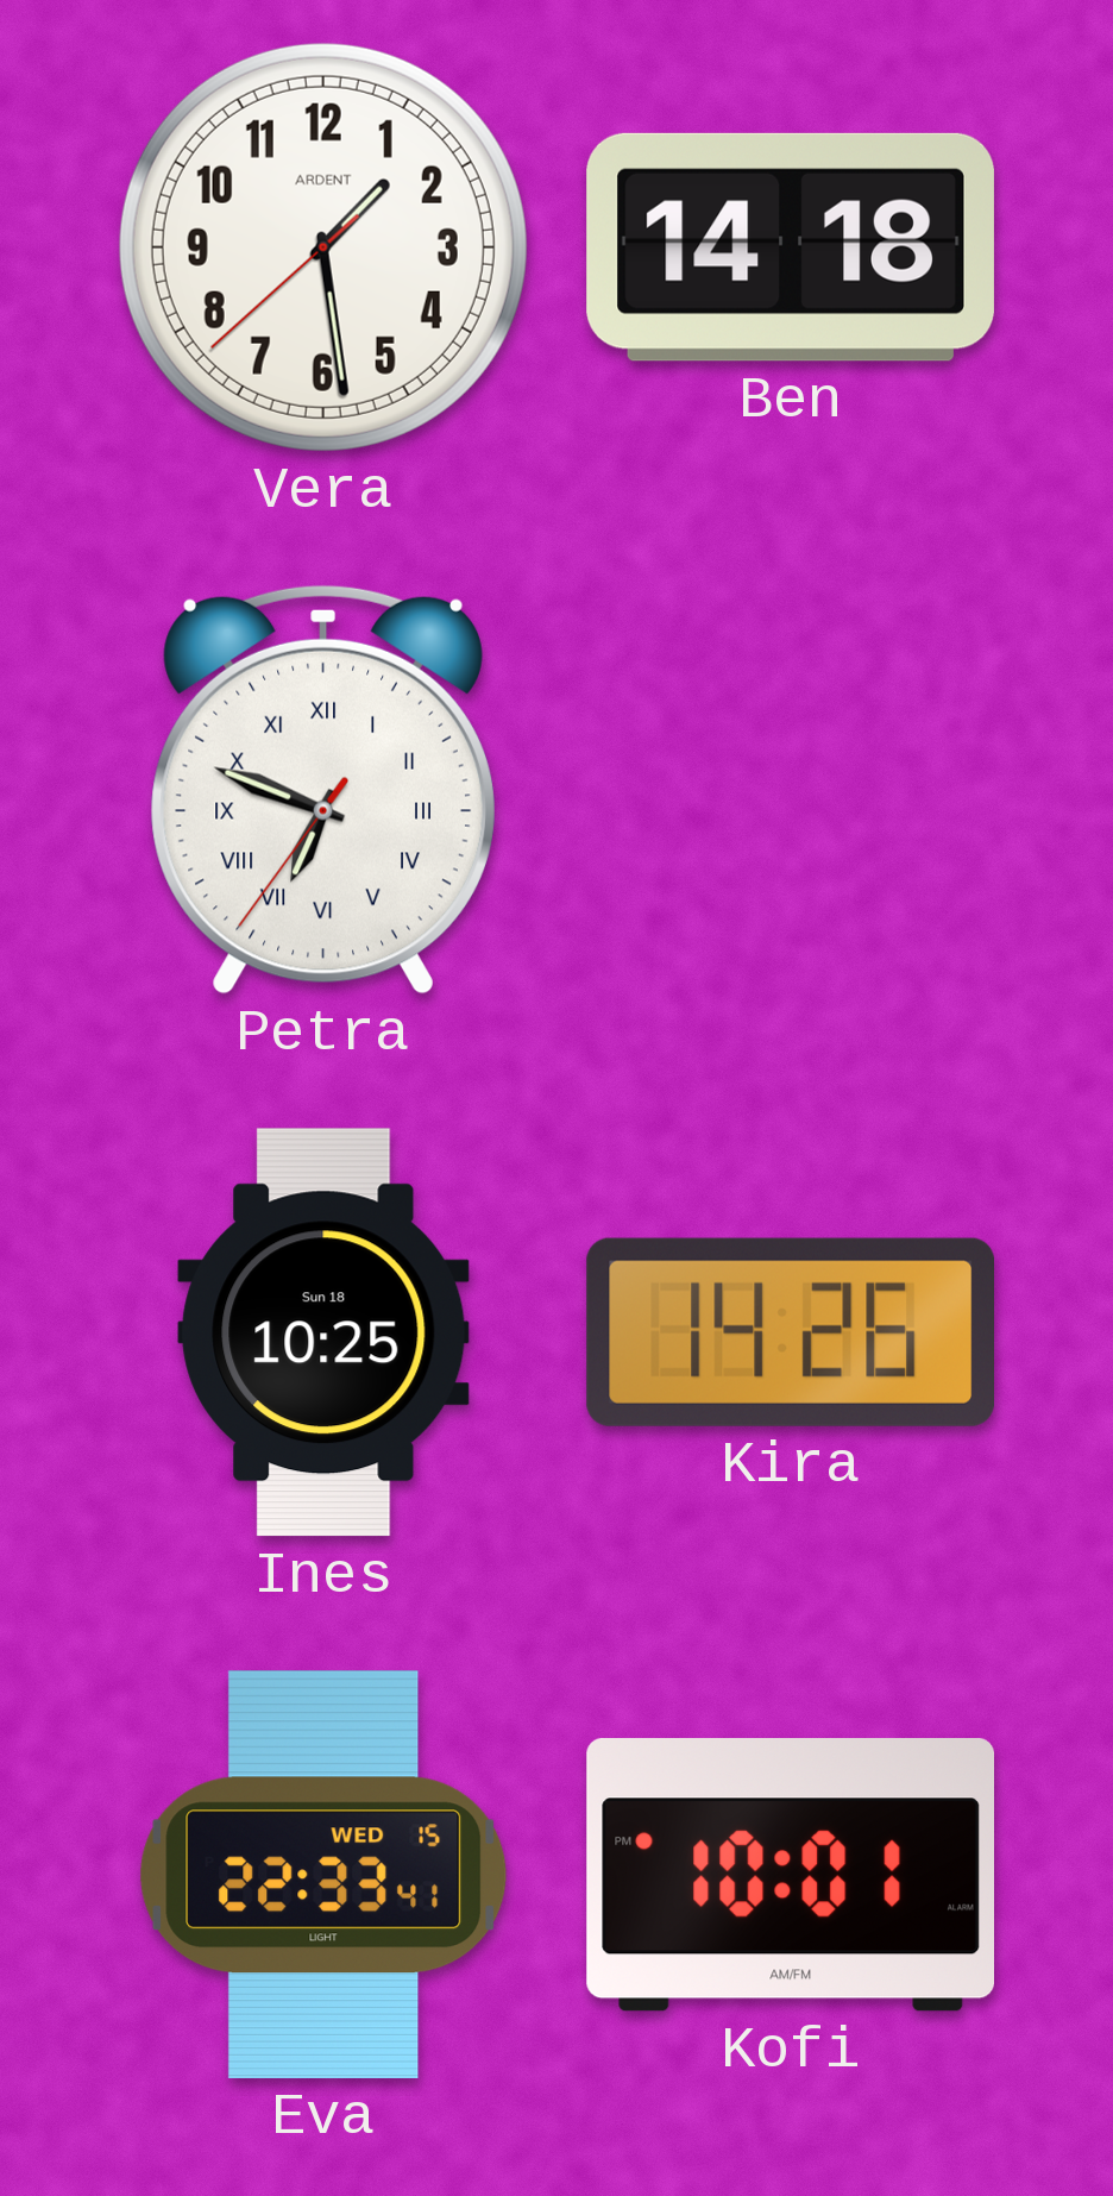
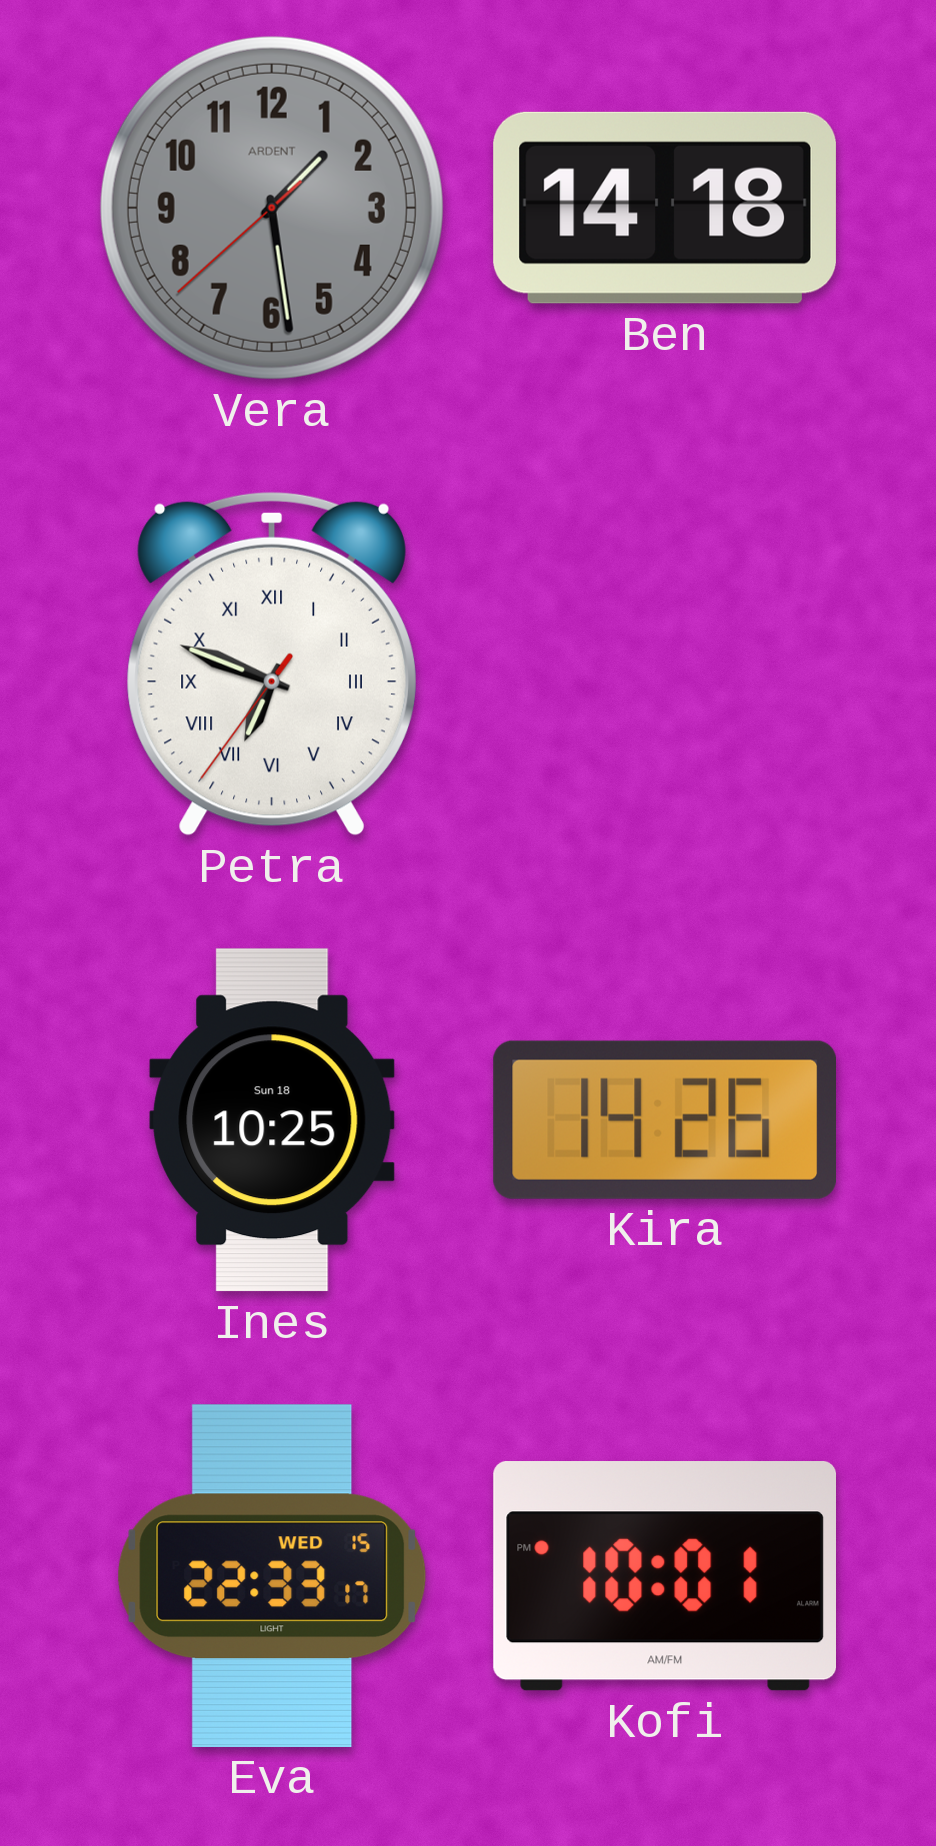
Vera dial: white -> grey
Eva: 22:33:41 -> 22:33:17
